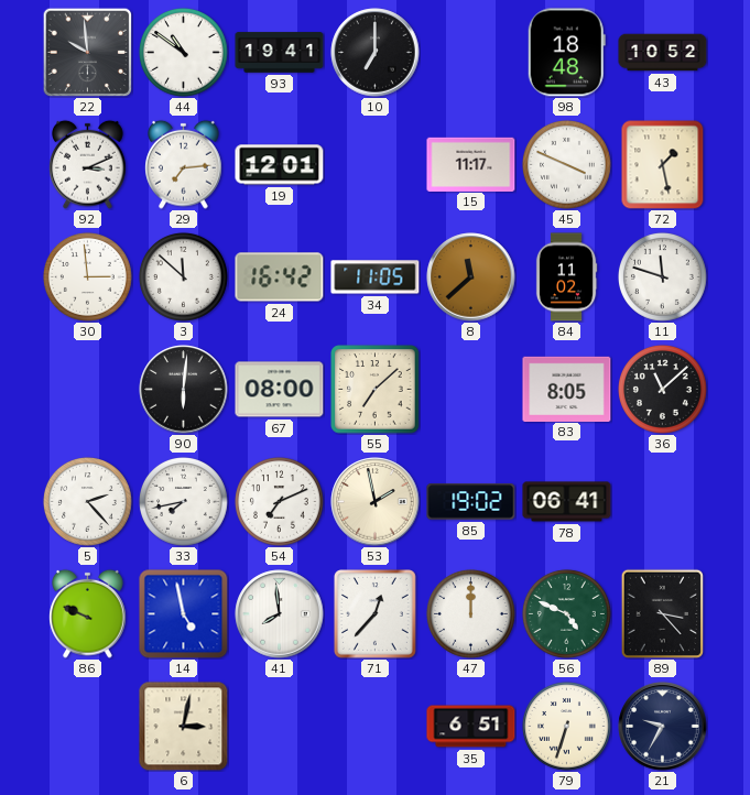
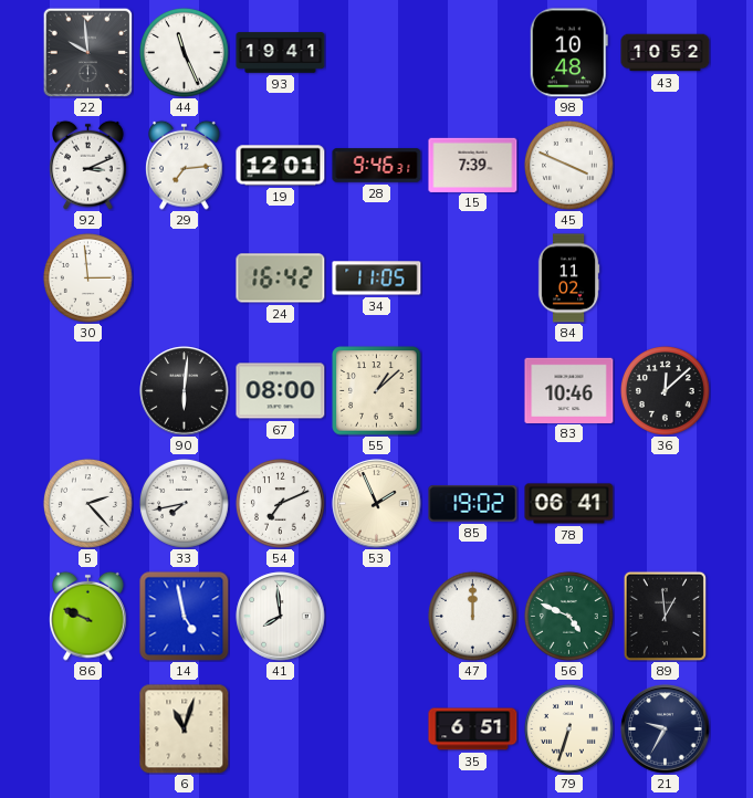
44: 10:51 -> 11:26
10: 7:00 -> none
98: 18:48 -> 10:48
28: none -> 9:46
15: 11:17 -> 7:39
72: 1:28 -> none
3: 11:52 -> none
8: 11:38 -> none
11: 11:48 -> none
55: 7:08 -> 1:08
83: 8:05 -> 10:46
36: 11:08 -> 12:08
53: 1:58 -> 1:56
71: 12:37 -> none
89: 3:23 -> 12:59
6: 3:02 -> 11:03
